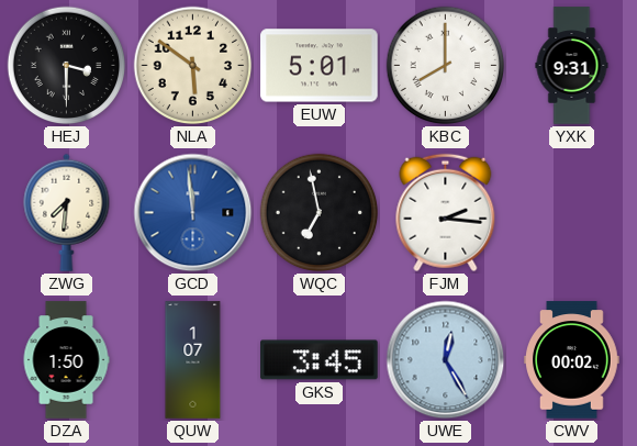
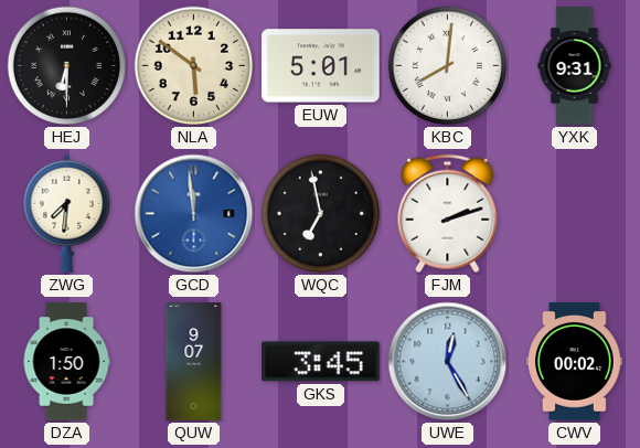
HEJ: 3:30 -> 6:30
KBC: 8:00 -> 8:01
FJM: 2:16 -> 2:12
QUW: 1:07 -> 9:07
